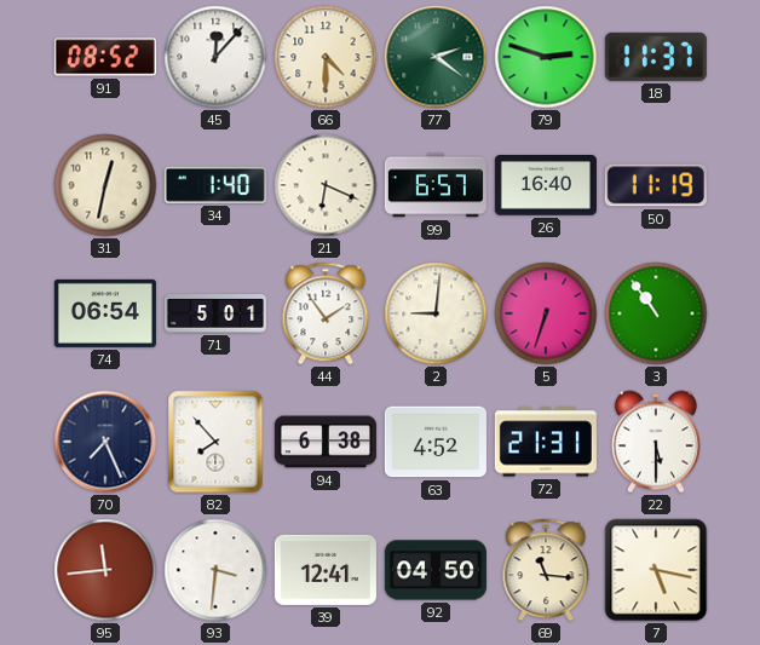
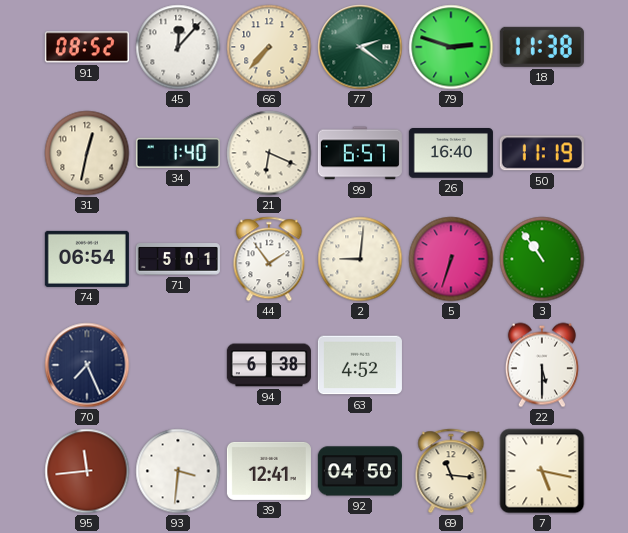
66: 4:30 -> 7:37
18: 11:37 -> 11:38
82: 7:53 -> none
72: 21:31 -> none
